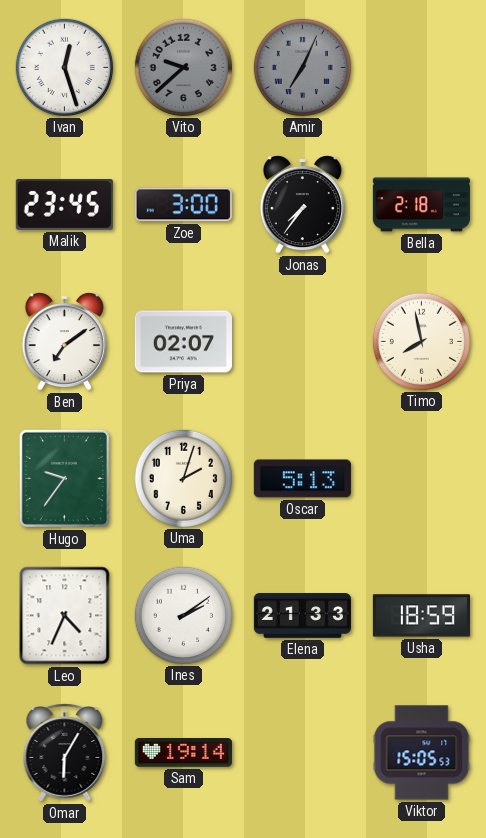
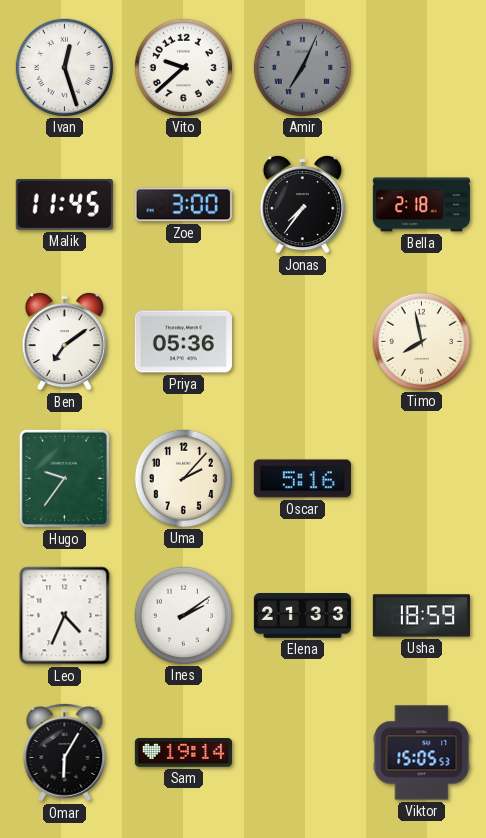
Vito dial: grey -> white
Malik: 23:45 -> 11:45
Priya: 02:07 -> 05:36
Uma: 2:03 -> 2:07
Oscar: 5:13 -> 5:16
